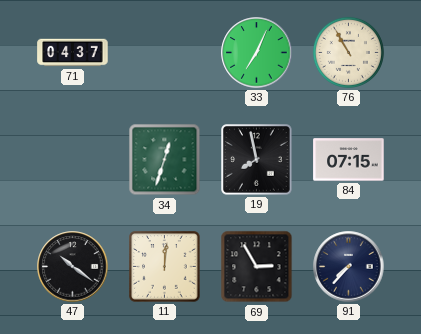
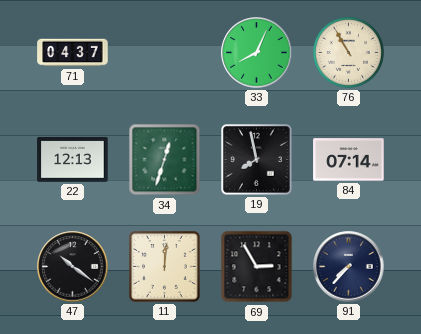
33: 7:04 -> 8:04
22: none -> 12:13
84: 07:15 -> 07:14
